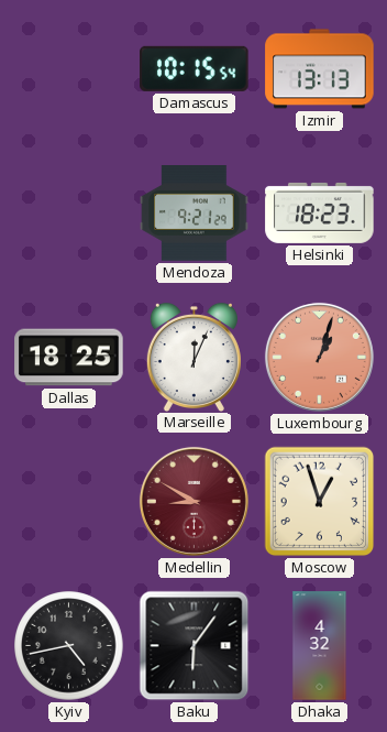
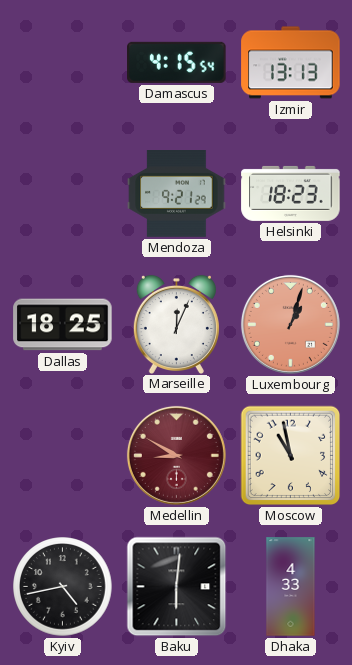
Damascus: 10:15 -> 4:15
Moscow: 12:57 -> 10:58
Baku: 6:06 -> 6:01
Dhaka: 4:32 -> 4:33
